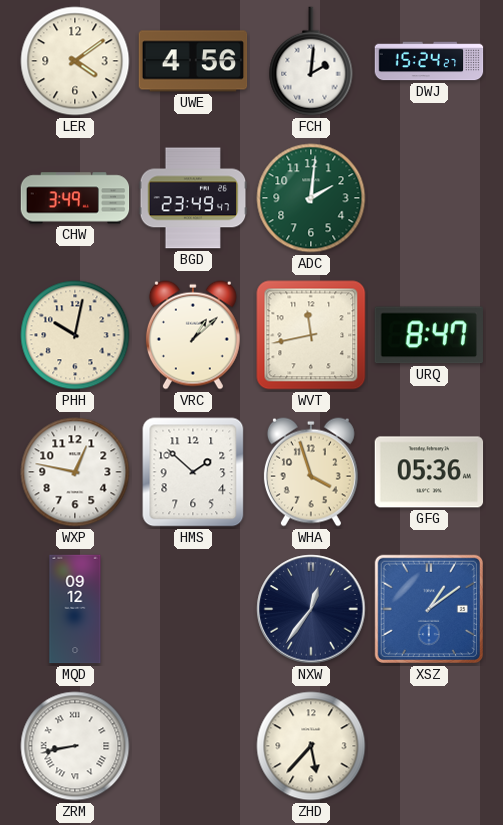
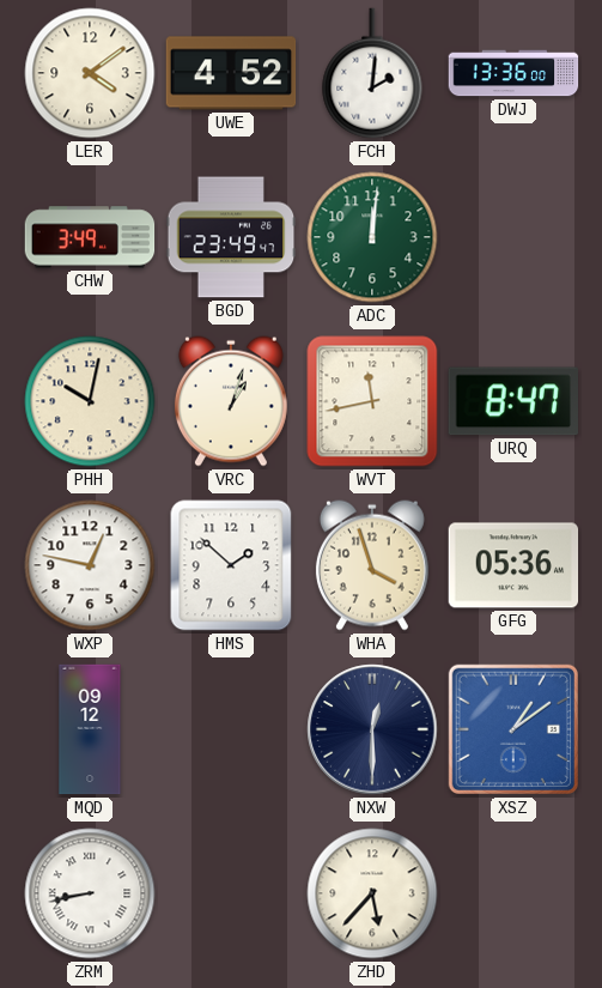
UWE: 4:56 -> 4:52
DWJ: 15:24 -> 13:36
ADC: 2:01 -> 12:01
VRC: 1:08 -> 1:03
NXW: 12:36 -> 12:30
